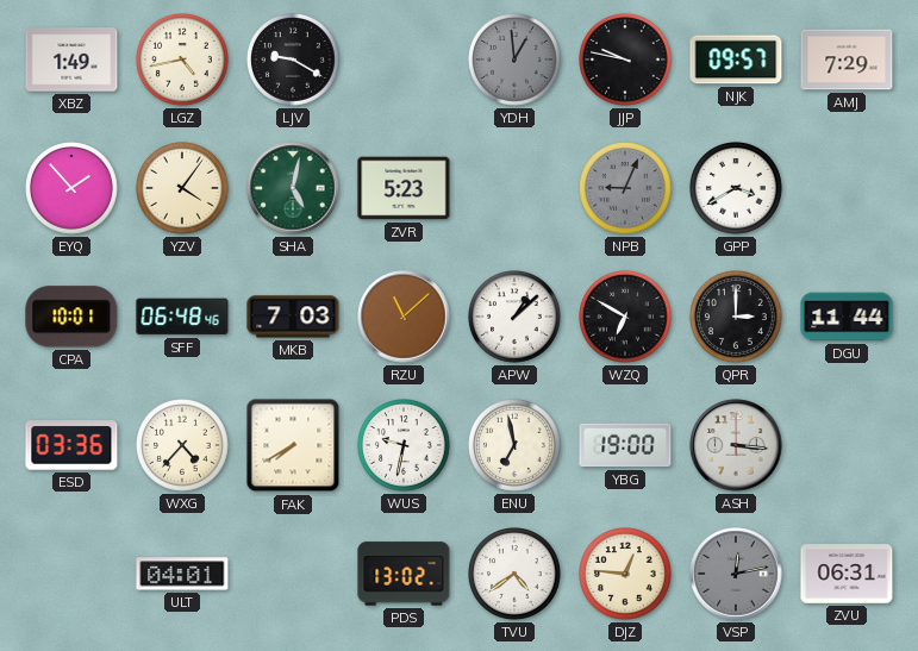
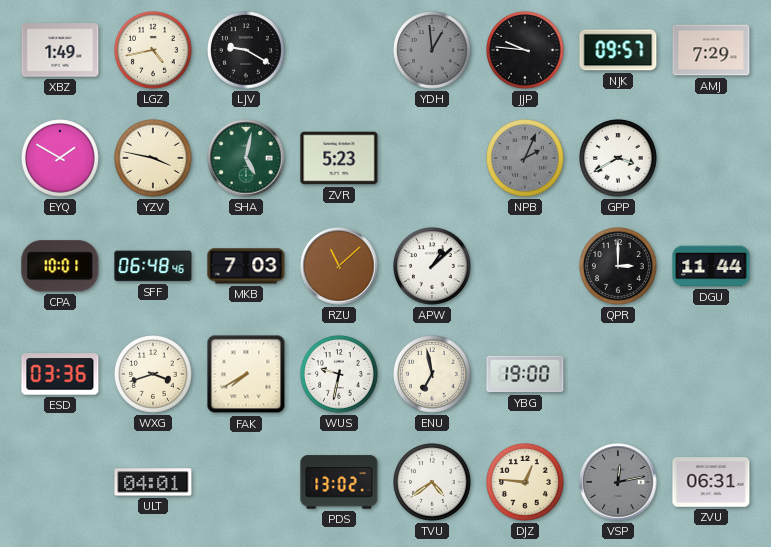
JJP: 9:47 -> 9:46
EYQ: 1:53 -> 1:50
YZV: 4:06 -> 3:47
NPB: 9:04 -> 2:04
WZQ: 6:50 -> none
WXG: 4:37 -> 3:42
ASH: 3:16 -> none
